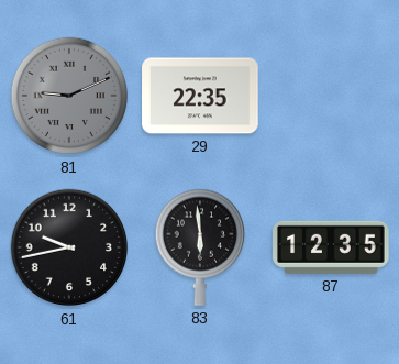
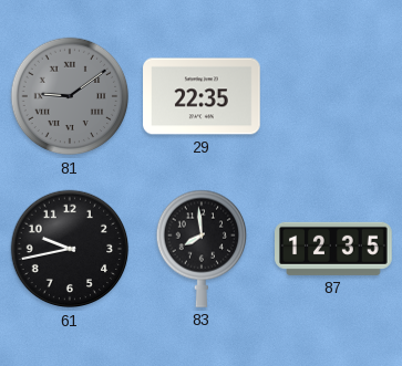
81: 9:11 -> 9:09
83: 5:59 -> 7:59
